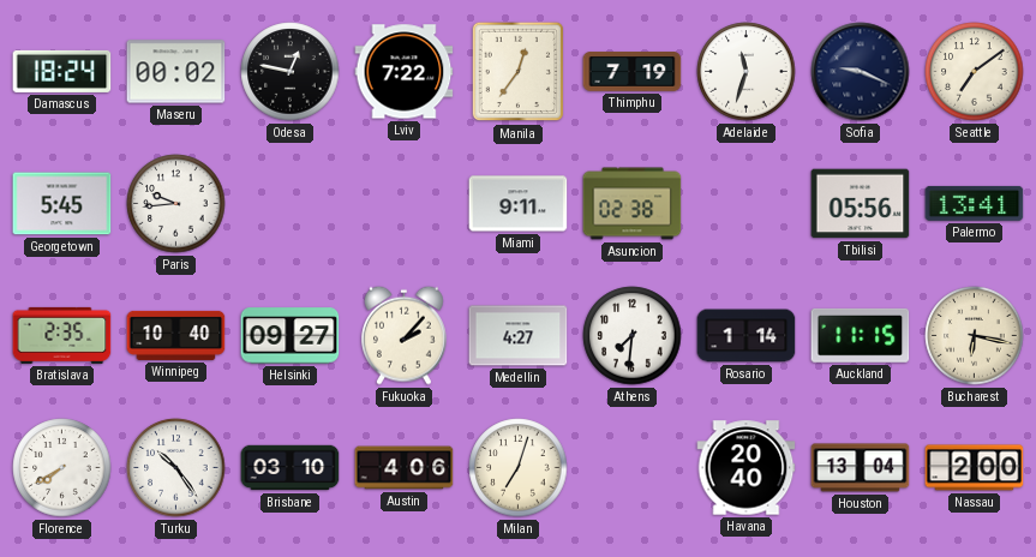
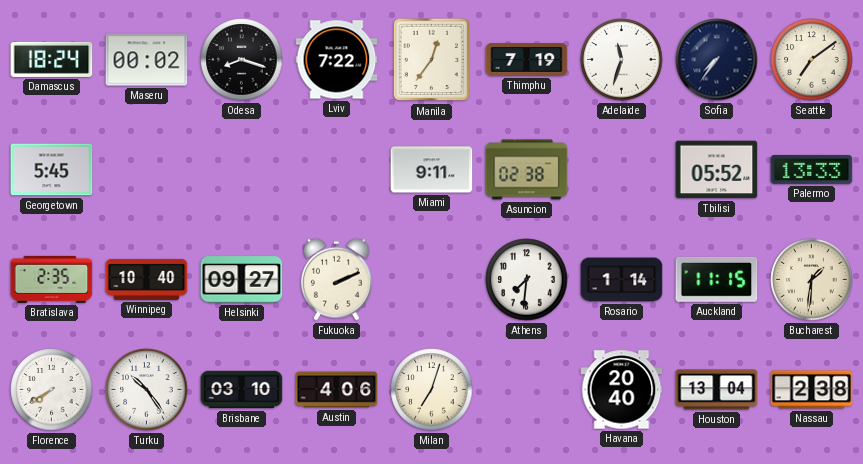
Odesa: 12:47 -> 8:18
Sofia: 9:19 -> 7:36
Paris: 9:44 -> none
Tbilisi: 05:56 -> 05:52
Palermo: 13:41 -> 13:33
Fukuoka: 2:07 -> 2:11
Medellin: 4:27 -> none
Bucharest: 6:17 -> 1:31
Nassau: 2:00 -> 2:38
